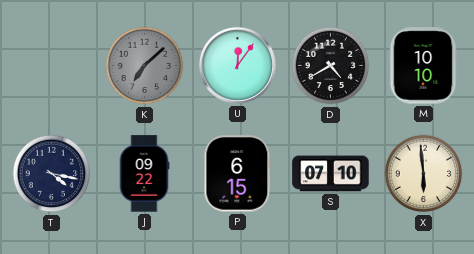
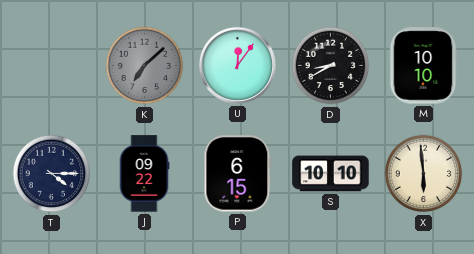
D: 4:40 -> 8:40
T: 4:17 -> 4:15
S: 07:10 -> 10:10
